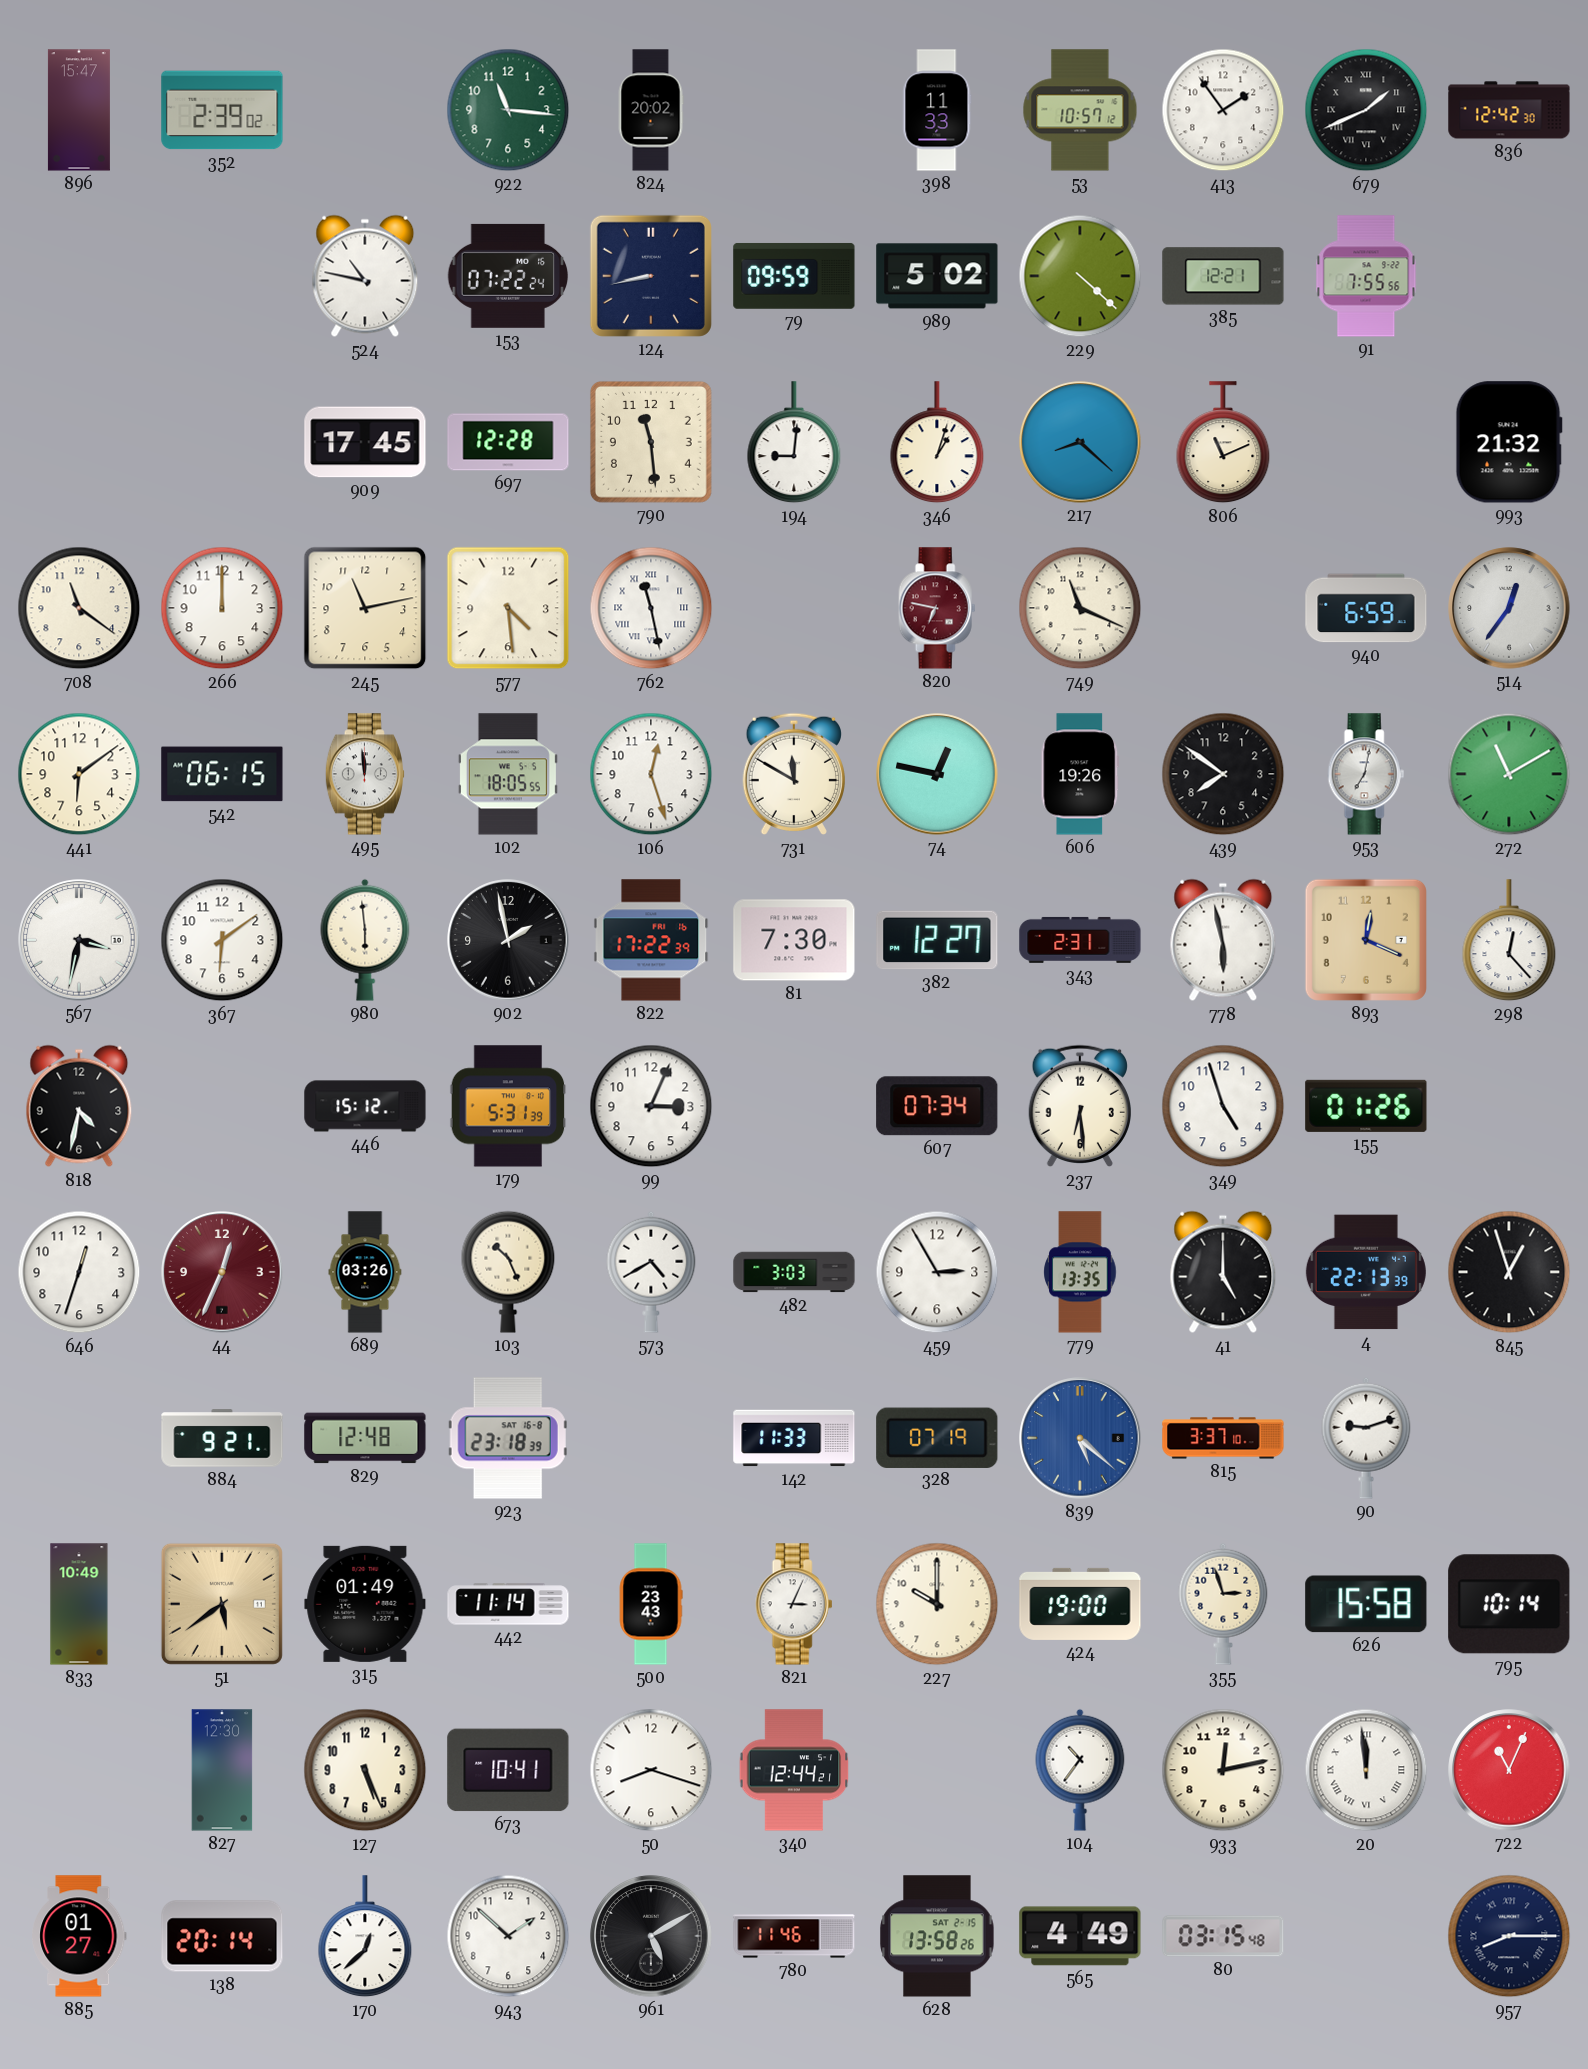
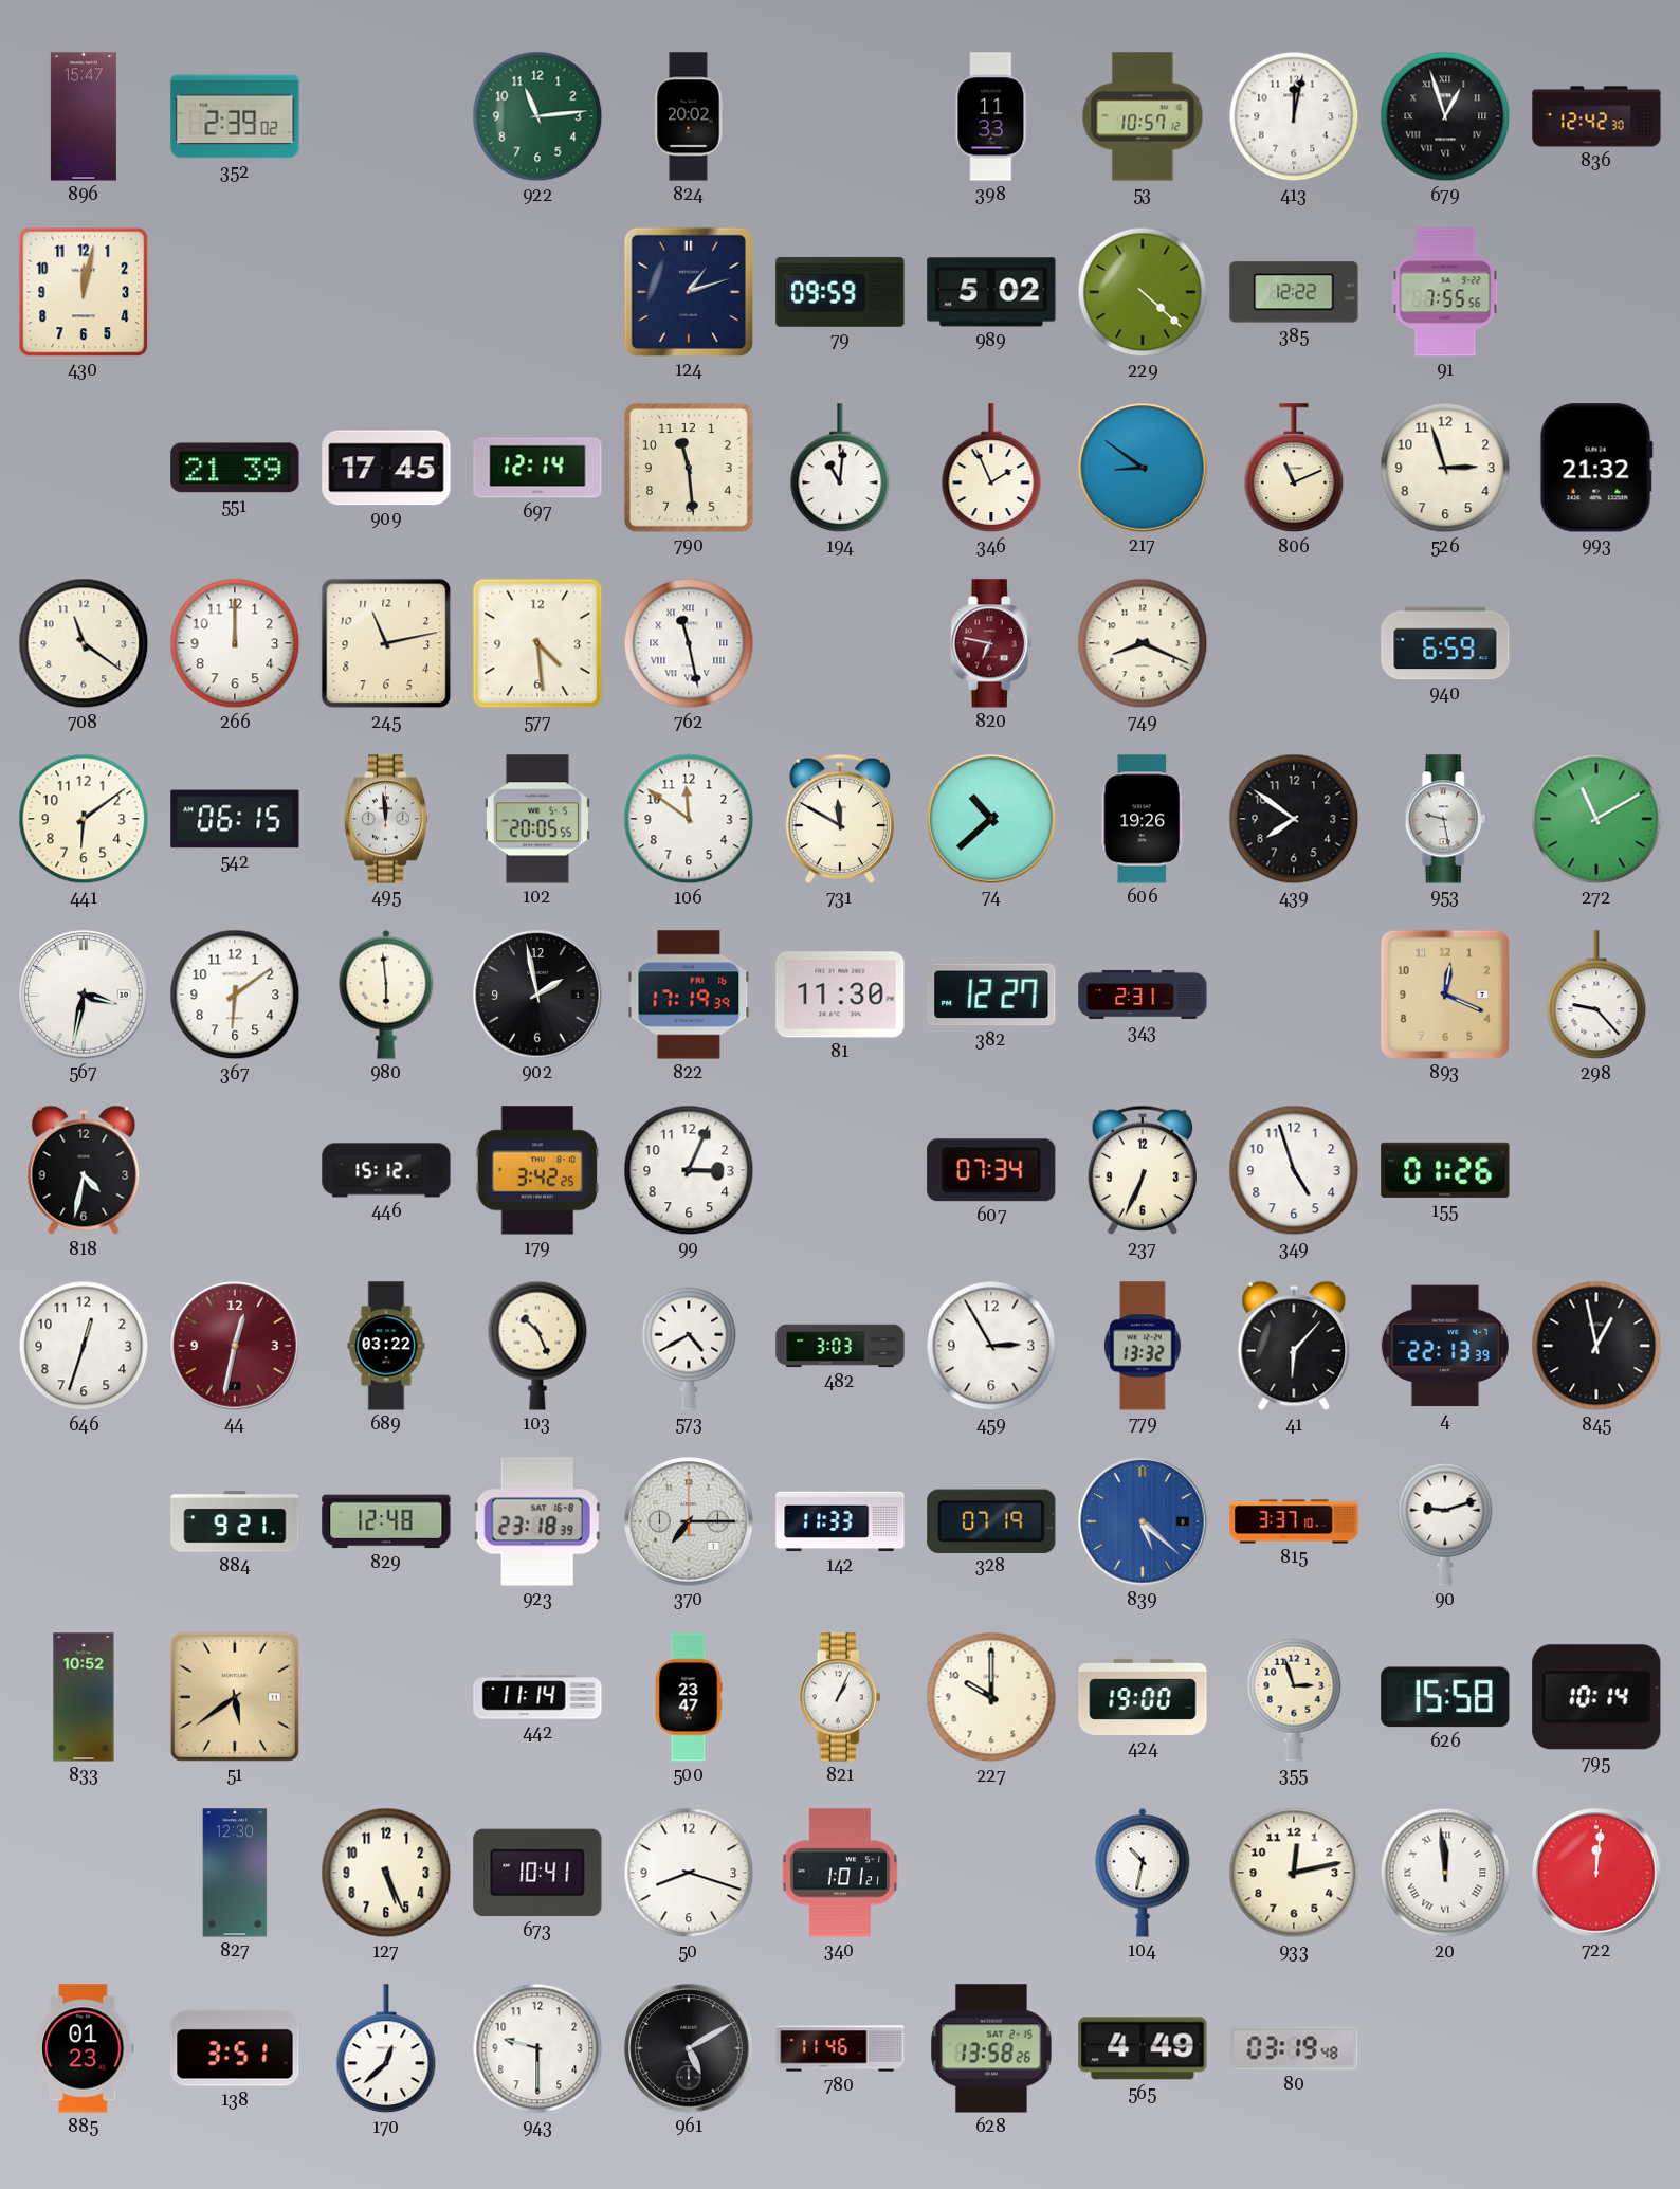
922: 11:16 -> 11:14
413: 1:54 -> 12:02
679: 1:41 -> 12:57
430: none -> 12:02
524: 10:47 -> none
153: 07:22 -> none
124: 8:43 -> 1:12
385: 12:21 -> 12:22
551: none -> 21:39
697: 12:28 -> 12:14
194: 9:01 -> 11:01
346: 1:03 -> 1:56
217: 8:22 -> 8:51
526: none -> 2:57
749: 11:19 -> 8:19
514: 12:36 -> none
102: 18:05 -> 20:05
106: 12:27 -> 11:51
74: 12:47 -> 10:38
953: 7:02 -> 9:28
822: 17:22 -> 17:19
81: 7:30 -> 11:30
778: 5:58 -> none
298: 12:23 -> 9:23
179: 5:31 -> 3:42
237: 6:29 -> 6:34
44: 12:34 -> 12:32
689: 03:26 -> 03:22
779: 13:35 -> 13:32
41: 5:00 -> 6:07
845: 12:57 -> 12:58
370: none -> 7:15
833: 10:49 -> 10:52
315: 01:49 -> none
500: 23:43 -> 23:47
821: 3:04 -> 1:04
340: 12:44 -> 1:01
104: 10:36 -> 10:32
722: 11:04 -> 12:01
885: 01:27 -> 01:23
138: 20:14 -> 3:51
943: 1:52 -> 9:30
80: 03:15 -> 03:19
957: 8:15 -> none
